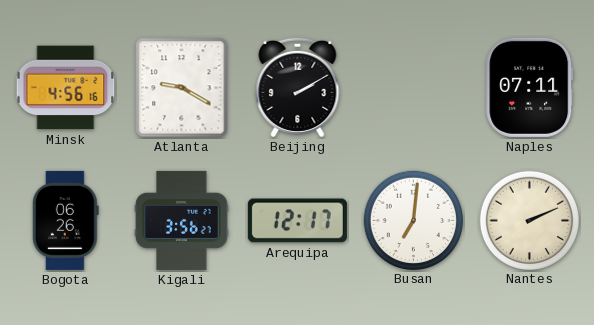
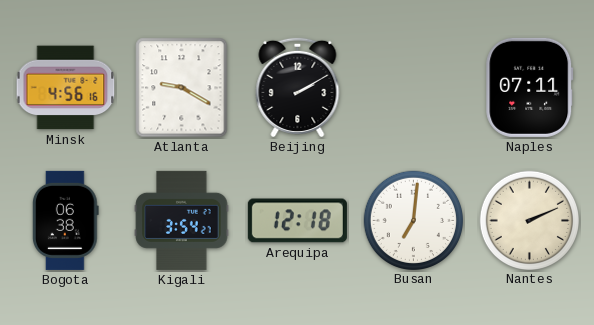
Bogota: 06:26 -> 06:38
Kigali: 3:56 -> 3:54
Arequipa: 12:17 -> 12:18
